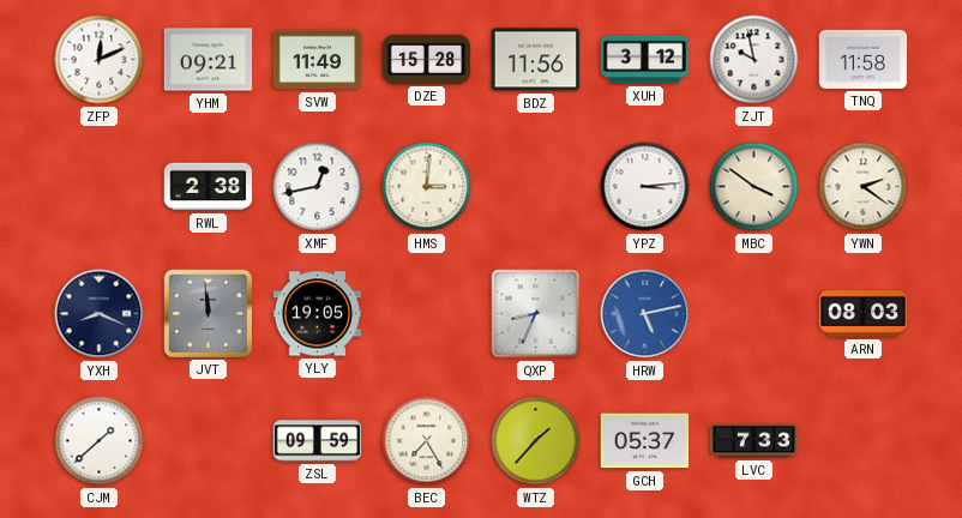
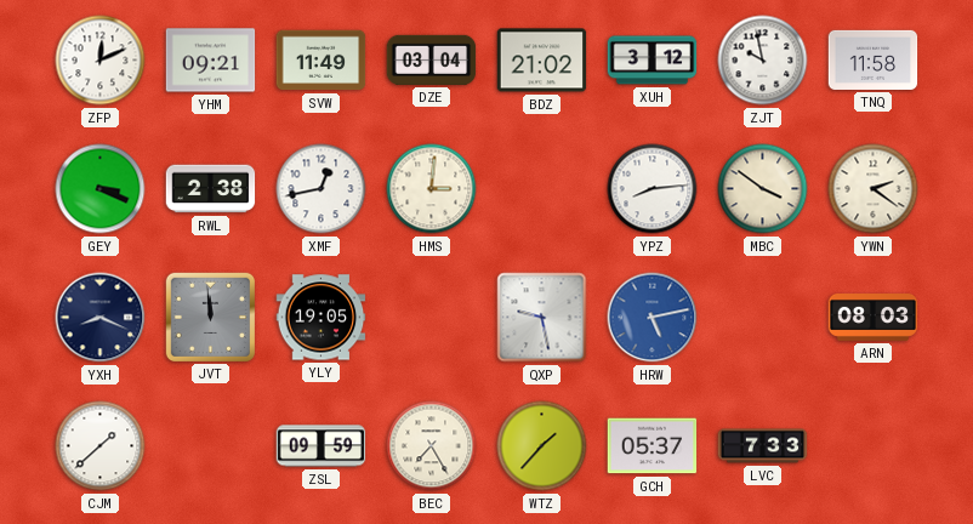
DZE: 15:28 -> 03:04
BDZ: 11:56 -> 21:02
GEY: none -> 3:19
YPZ: 3:14 -> 8:14
QXP: 8:34 -> 9:28
